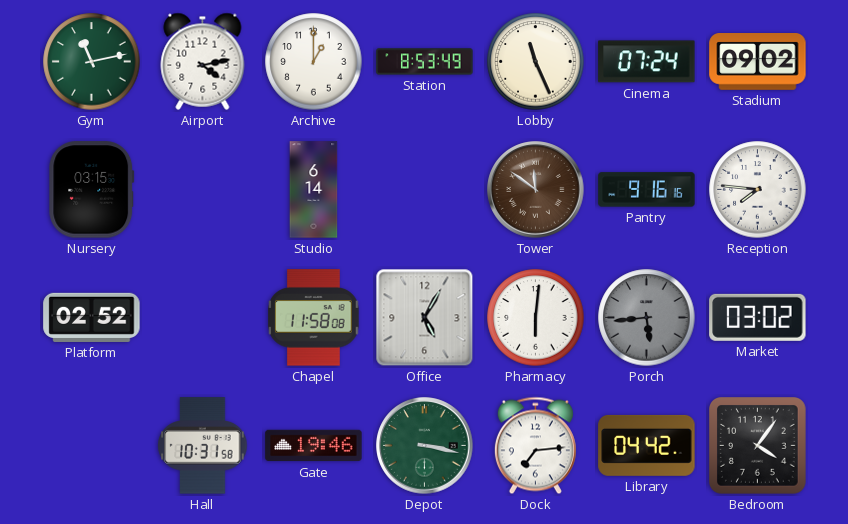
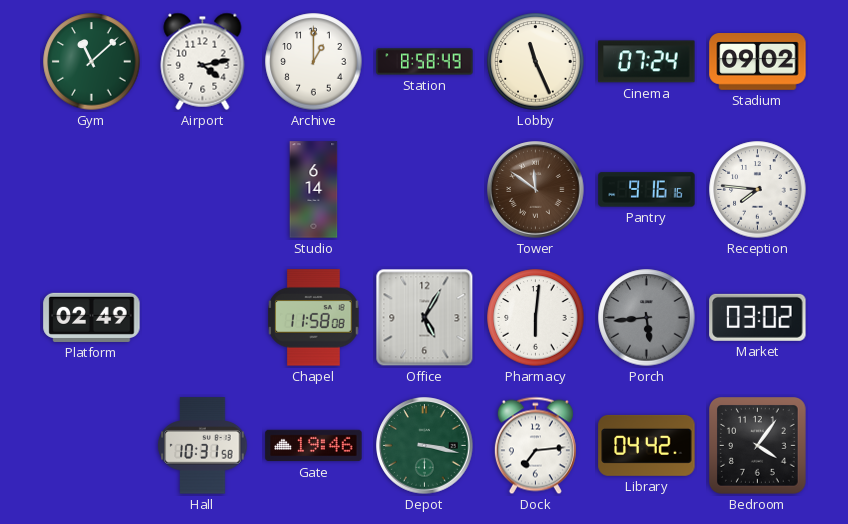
Gym: 11:13 -> 11:08
Station: 8:53 -> 8:58
Nursery: 03:15 -> none
Platform: 02:52 -> 02:49
